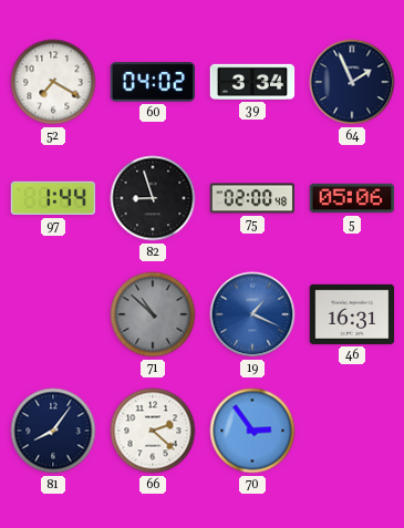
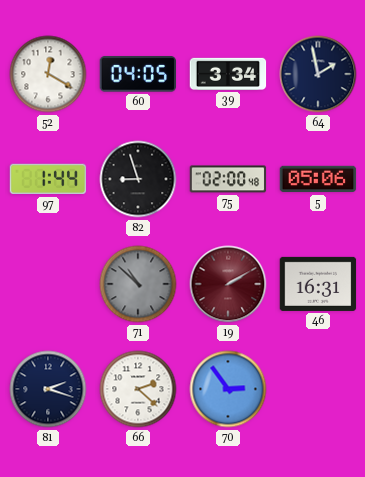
52: 7:20 -> 12:20
60: 04:02 -> 04:05
64: 1:56 -> 1:58
19: 1:19 -> 2:10
19 dial: blue -> burgundy
81: 8:06 -> 2:18
